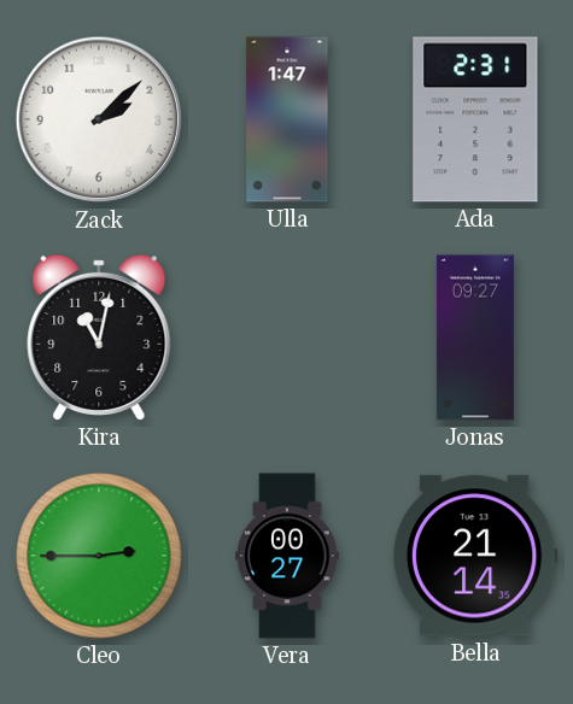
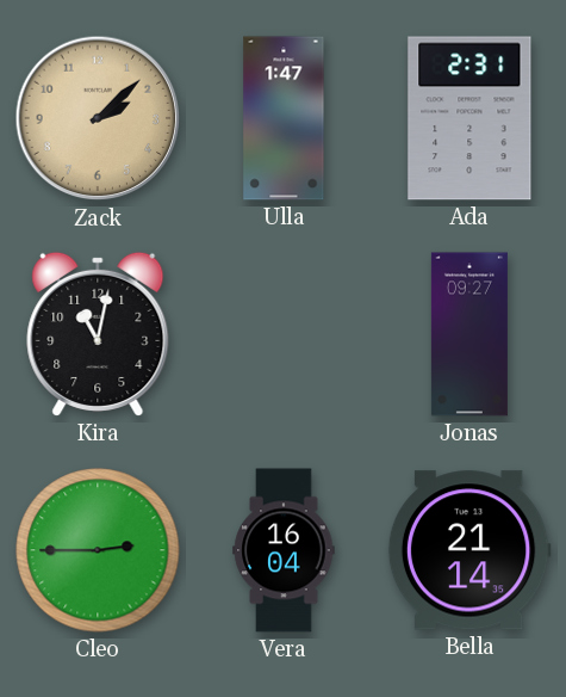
Zack dial: white -> champagne
Vera: 00:27 -> 16:04
